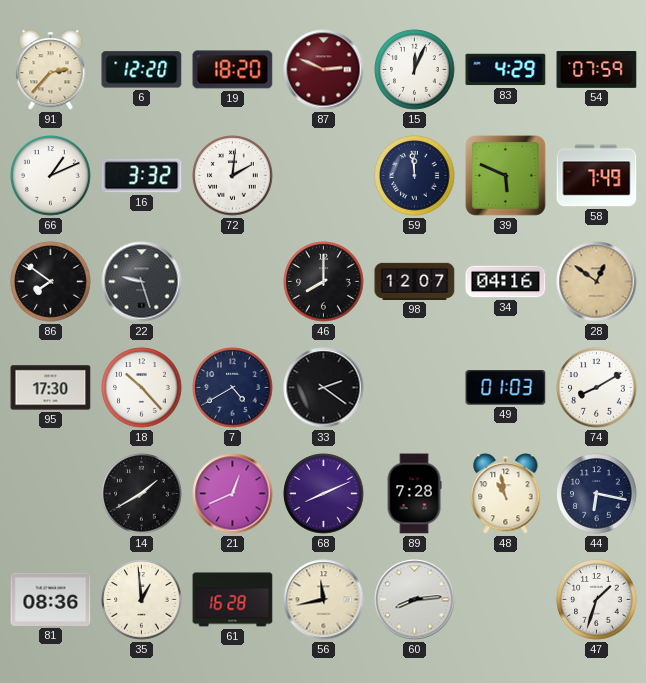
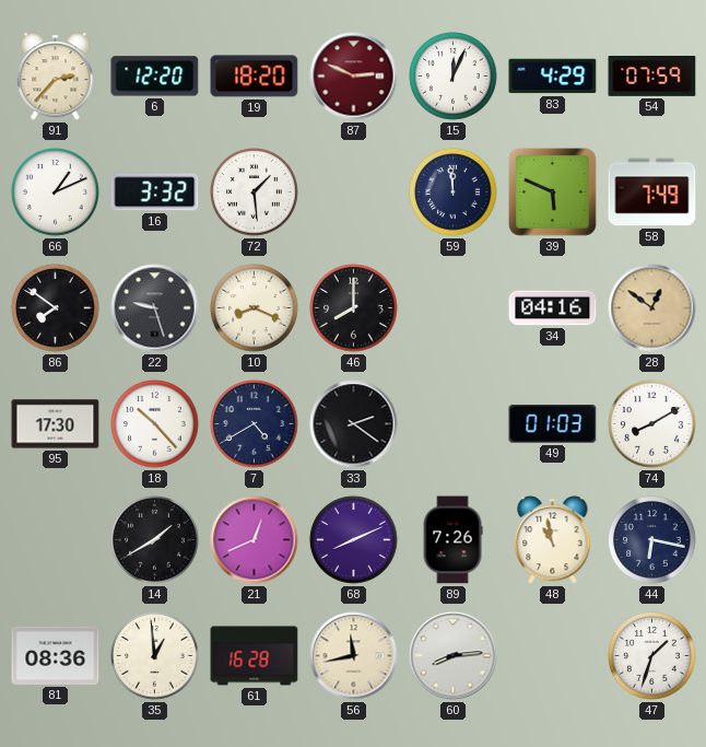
72: 2:01 -> 1:29
10: none -> 8:19
98: 12:07 -> none
89: 7:28 -> 7:26
